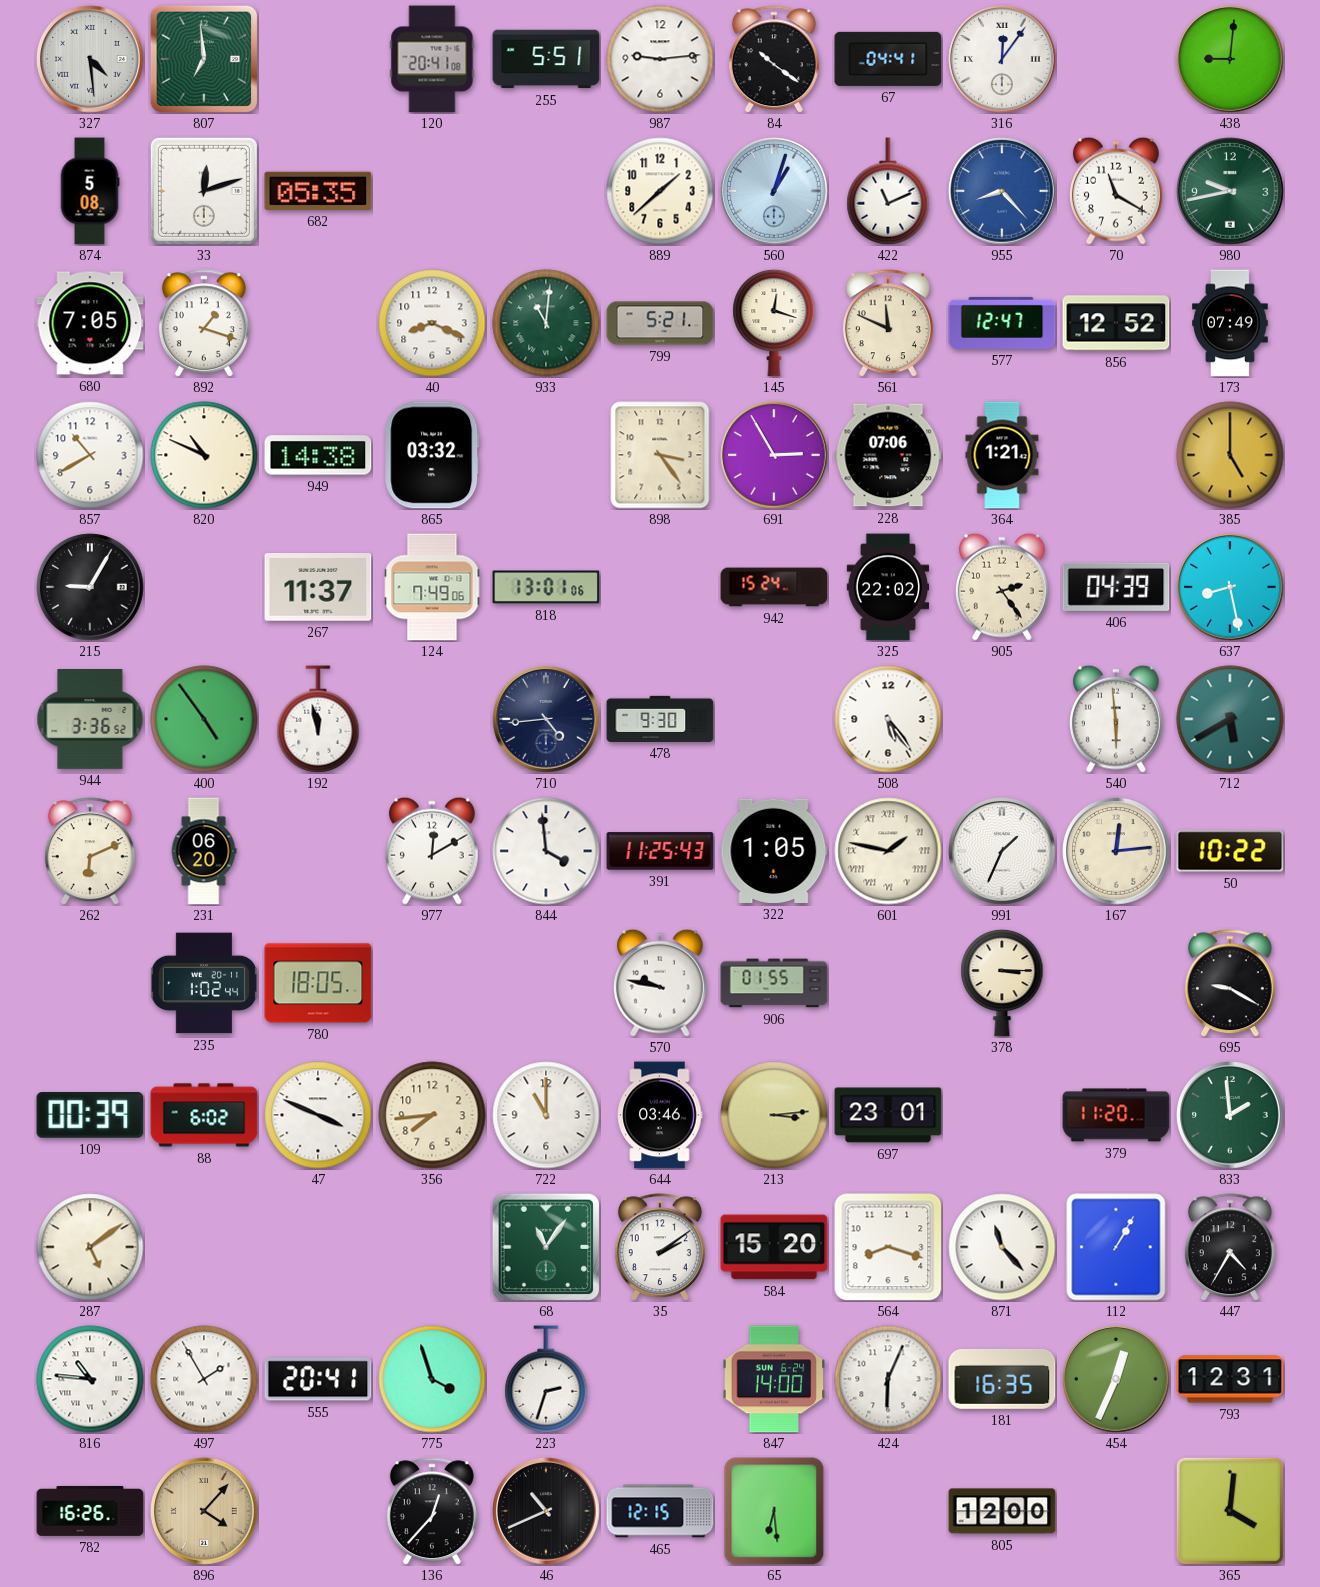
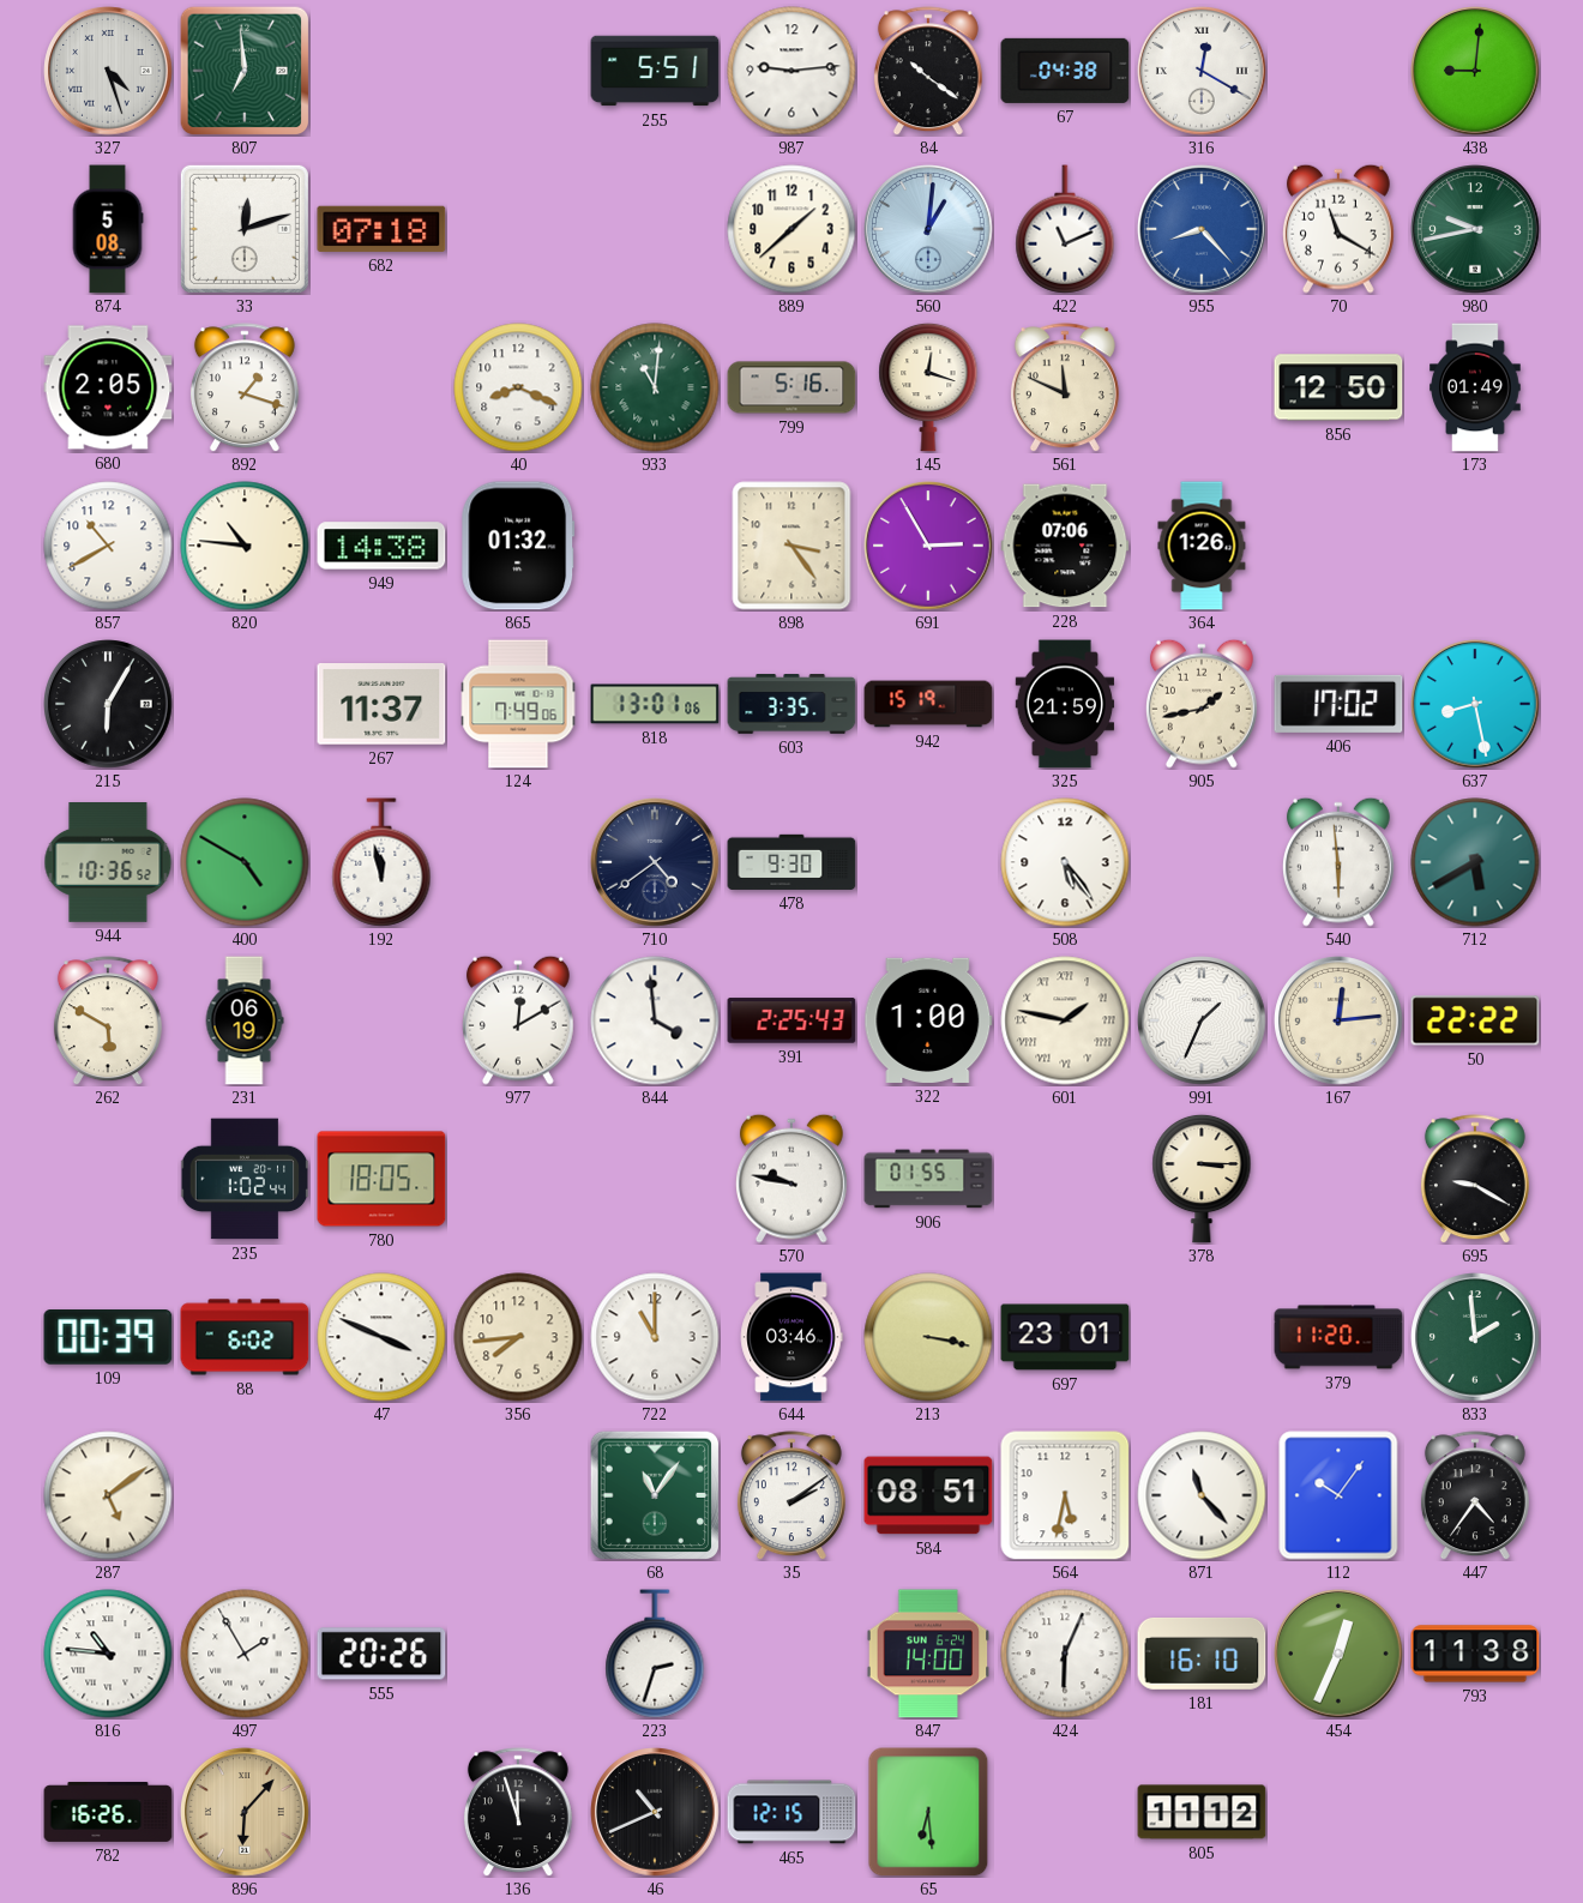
327: 4:29 -> 4:27
120: 20:41 -> none
67: 04:41 -> 04:38
316: 12:06 -> 12:20
682: 05:35 -> 07:18
560: 1:03 -> 1:01
680: 7:05 -> 2:05
799: 5:21 -> 5:16
577: 12:47 -> none
856: 12:52 -> 12:50
173: 07:49 -> 01:49
820: 10:49 -> 10:46
865: 03:32 -> 01:32
364: 1:21 -> 1:26
385: 5:00 -> none
215: 9:05 -> 6:05
603: none -> 3:35
942: 15:24 -> 15:19
325: 22:02 -> 21:59
905: 2:24 -> 1:43
406: 04:39 -> 17:02
944: 3:36 -> 10:36
400: 4:54 -> 4:50
710: 4:44 -> 4:39
262: 6:11 -> 5:50
231: 06:20 -> 06:19
391: 11:25 -> 2:25
322: 1:05 -> 1:00
50: 10:22 -> 22:22
213: 3:14 -> 3:17
584: 15:20 -> 08:51
564: 8:18 -> 5:32
112: 1:05 -> 10:06
447: 4:35 -> 4:36
555: 20:41 -> 20:26
775: 3:57 -> none
181: 16:35 -> 16:10
793: 12:31 -> 11:38
896: 4:07 -> 6:07
136: 12:37 -> 11:57
805: 12:00 -> 11:12
365: 4:01 -> none
